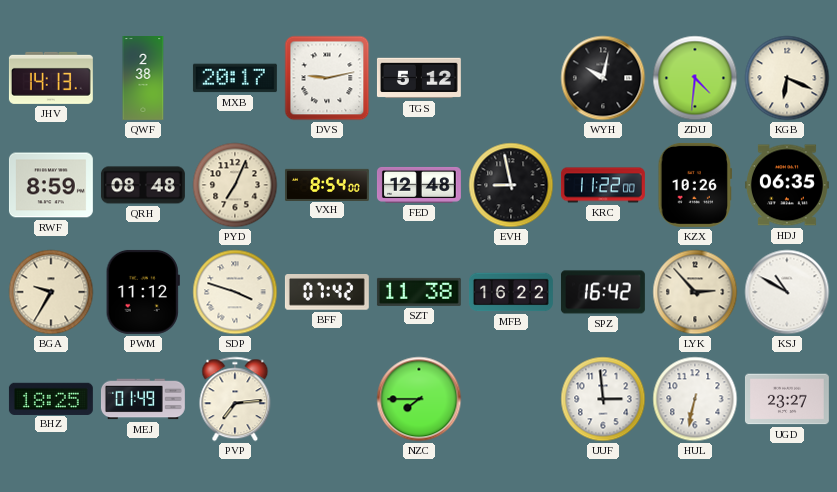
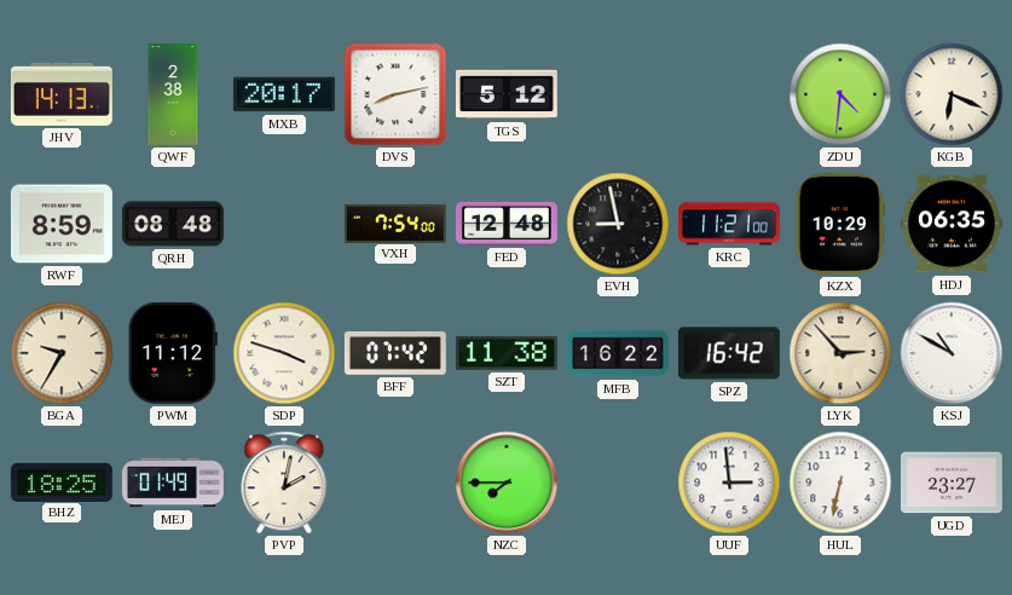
DVS: 9:13 -> 8:13
WYH: 10:02 -> none
PYD: 7:04 -> none
VXH: 8:54 -> 7:54
KRC: 11:22 -> 11:21
KZX: 10:26 -> 10:29
PVP: 7:14 -> 2:02
